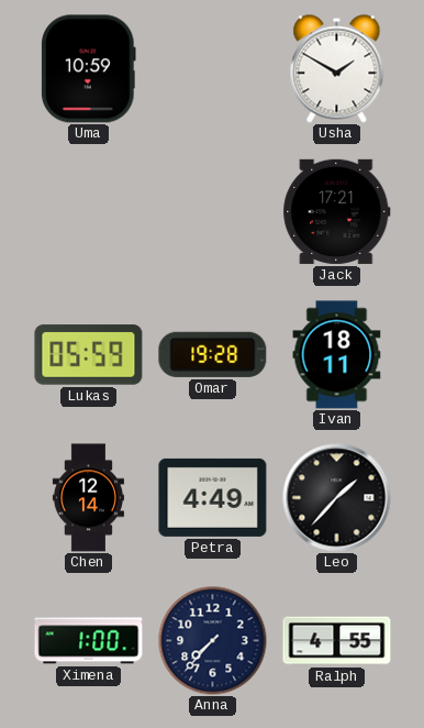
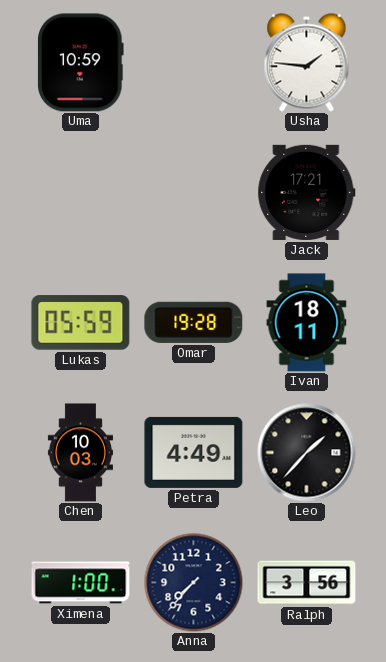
Usha: 1:50 -> 1:46
Chen: 12:14 -> 10:03
Ralph: 4:55 -> 3:56
